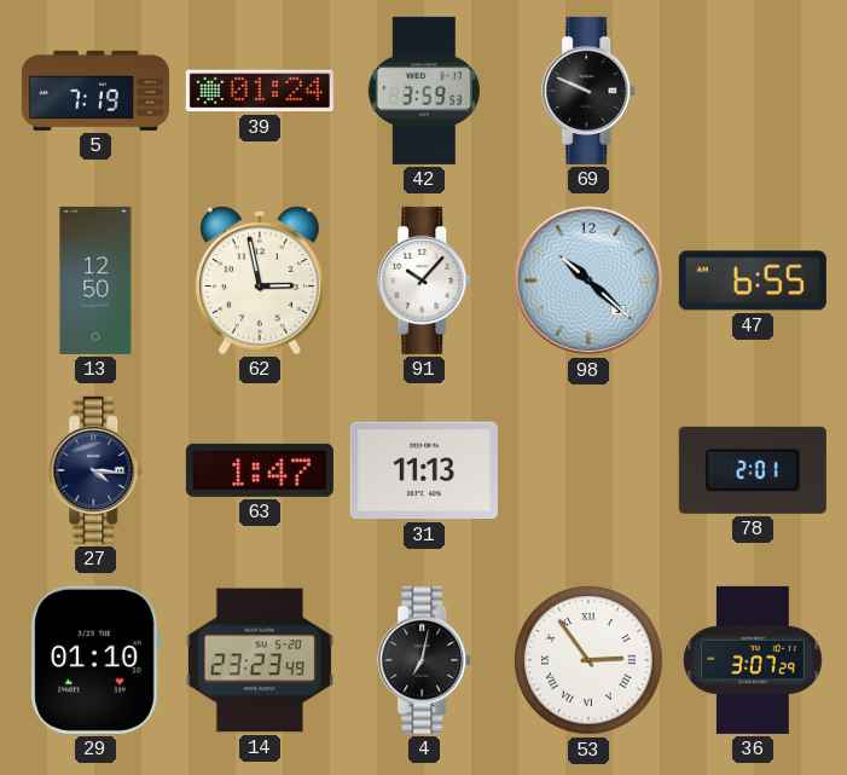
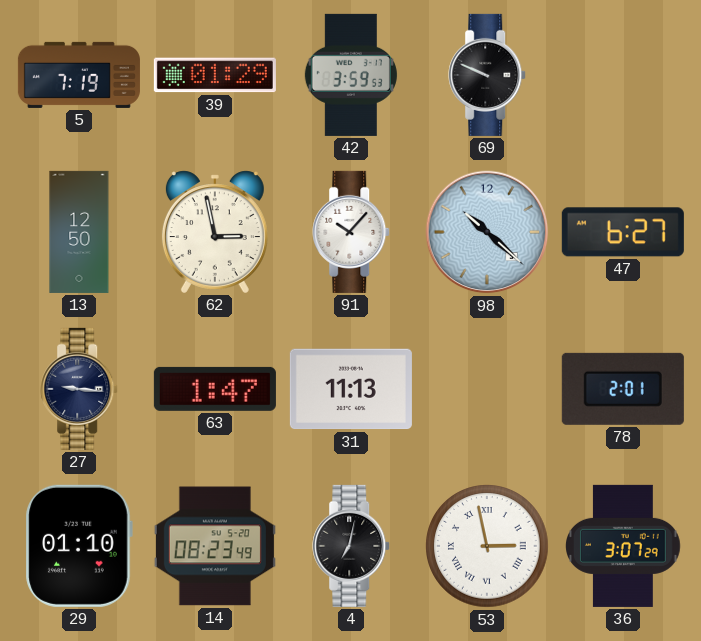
39: 01:24 -> 01:29
47: 6:55 -> 6:27
27: 4:16 -> 9:16
14: 23:23 -> 08:23
53: 2:54 -> 2:58
